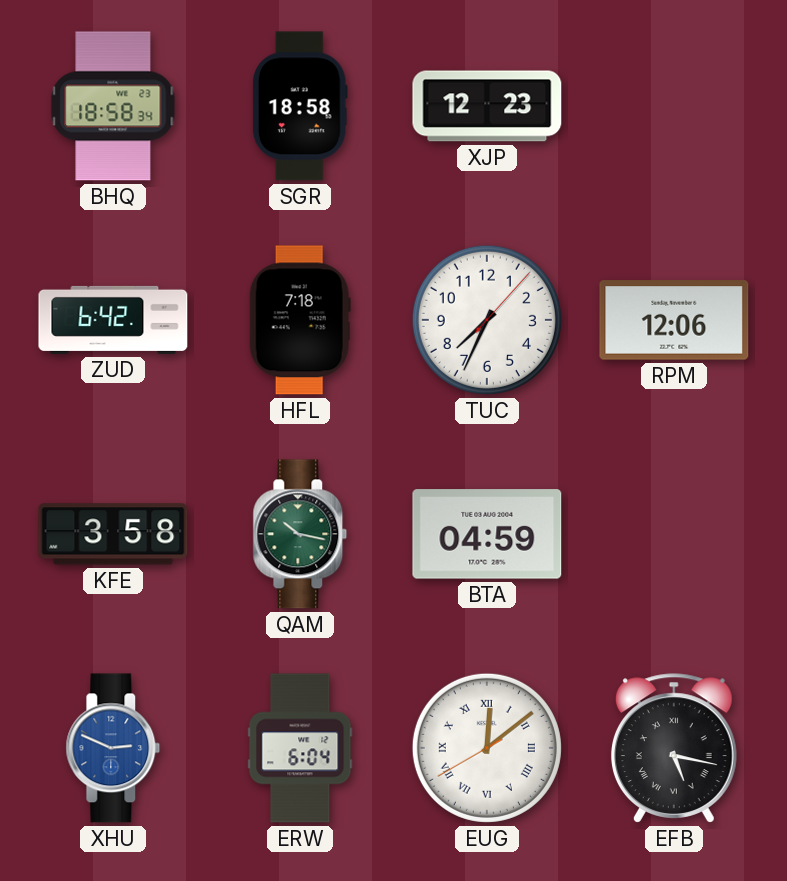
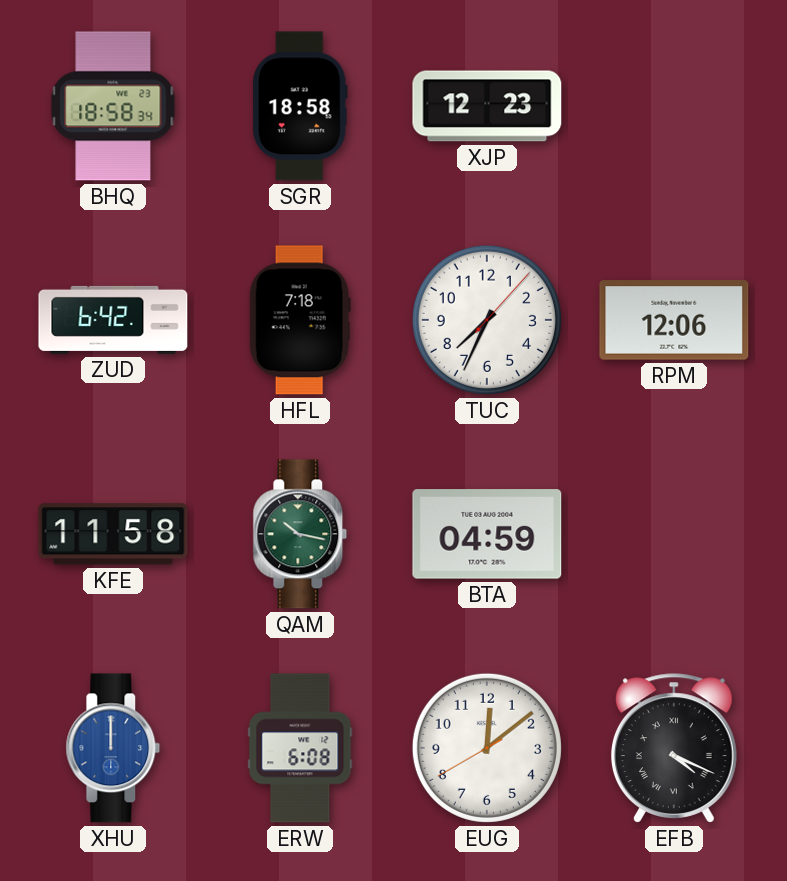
KFE: 3:58 -> 11:58
XHU: 2:49 -> 12:00
ERW: 6:04 -> 6:08
EUG numerals: Roman -> Arabic
EFB: 5:17 -> 4:19
